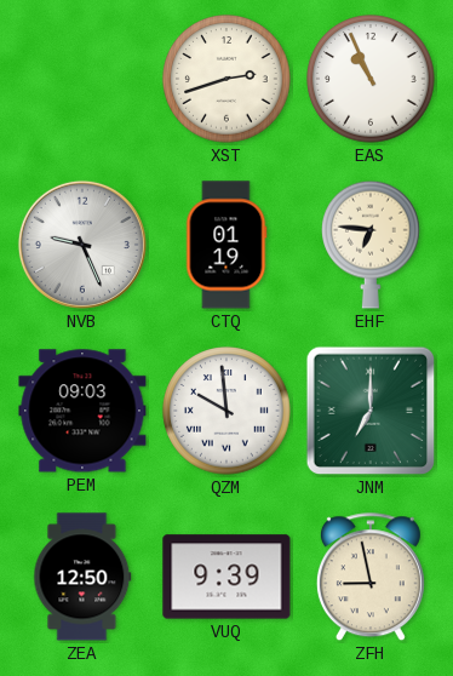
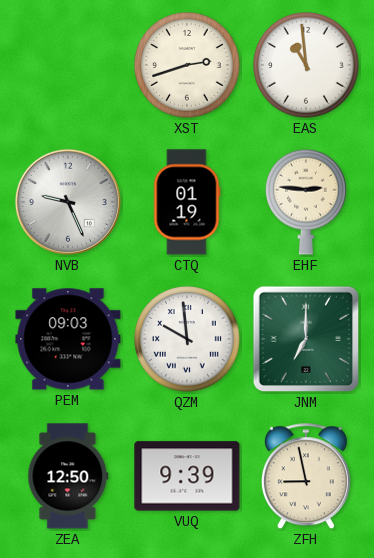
EAS: 10:56 -> 10:59
EHF: 6:46 -> 2:46
